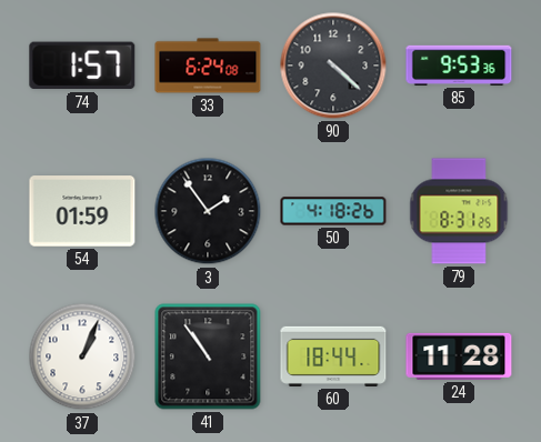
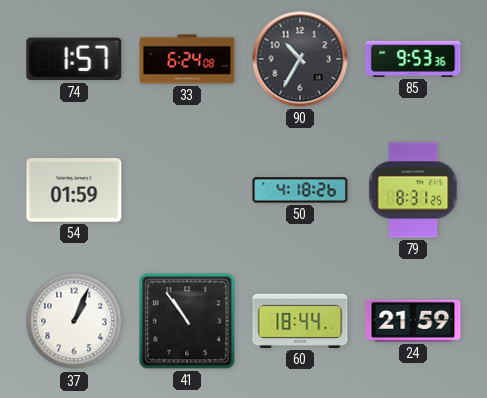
90: 4:22 -> 10:35
3: 1:54 -> none
24: 11:28 -> 21:59
